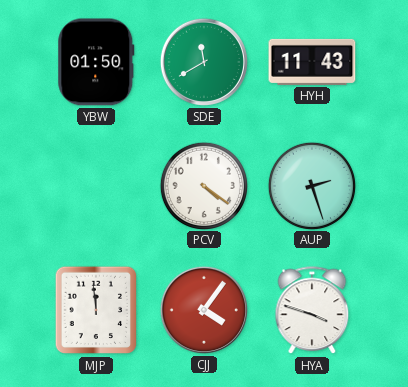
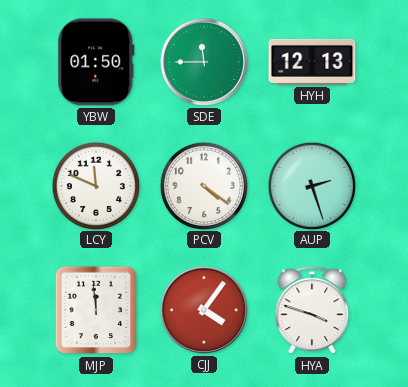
SDE: 11:40 -> 11:45
HYH: 11:43 -> 12:13
LCY: none -> 11:49
